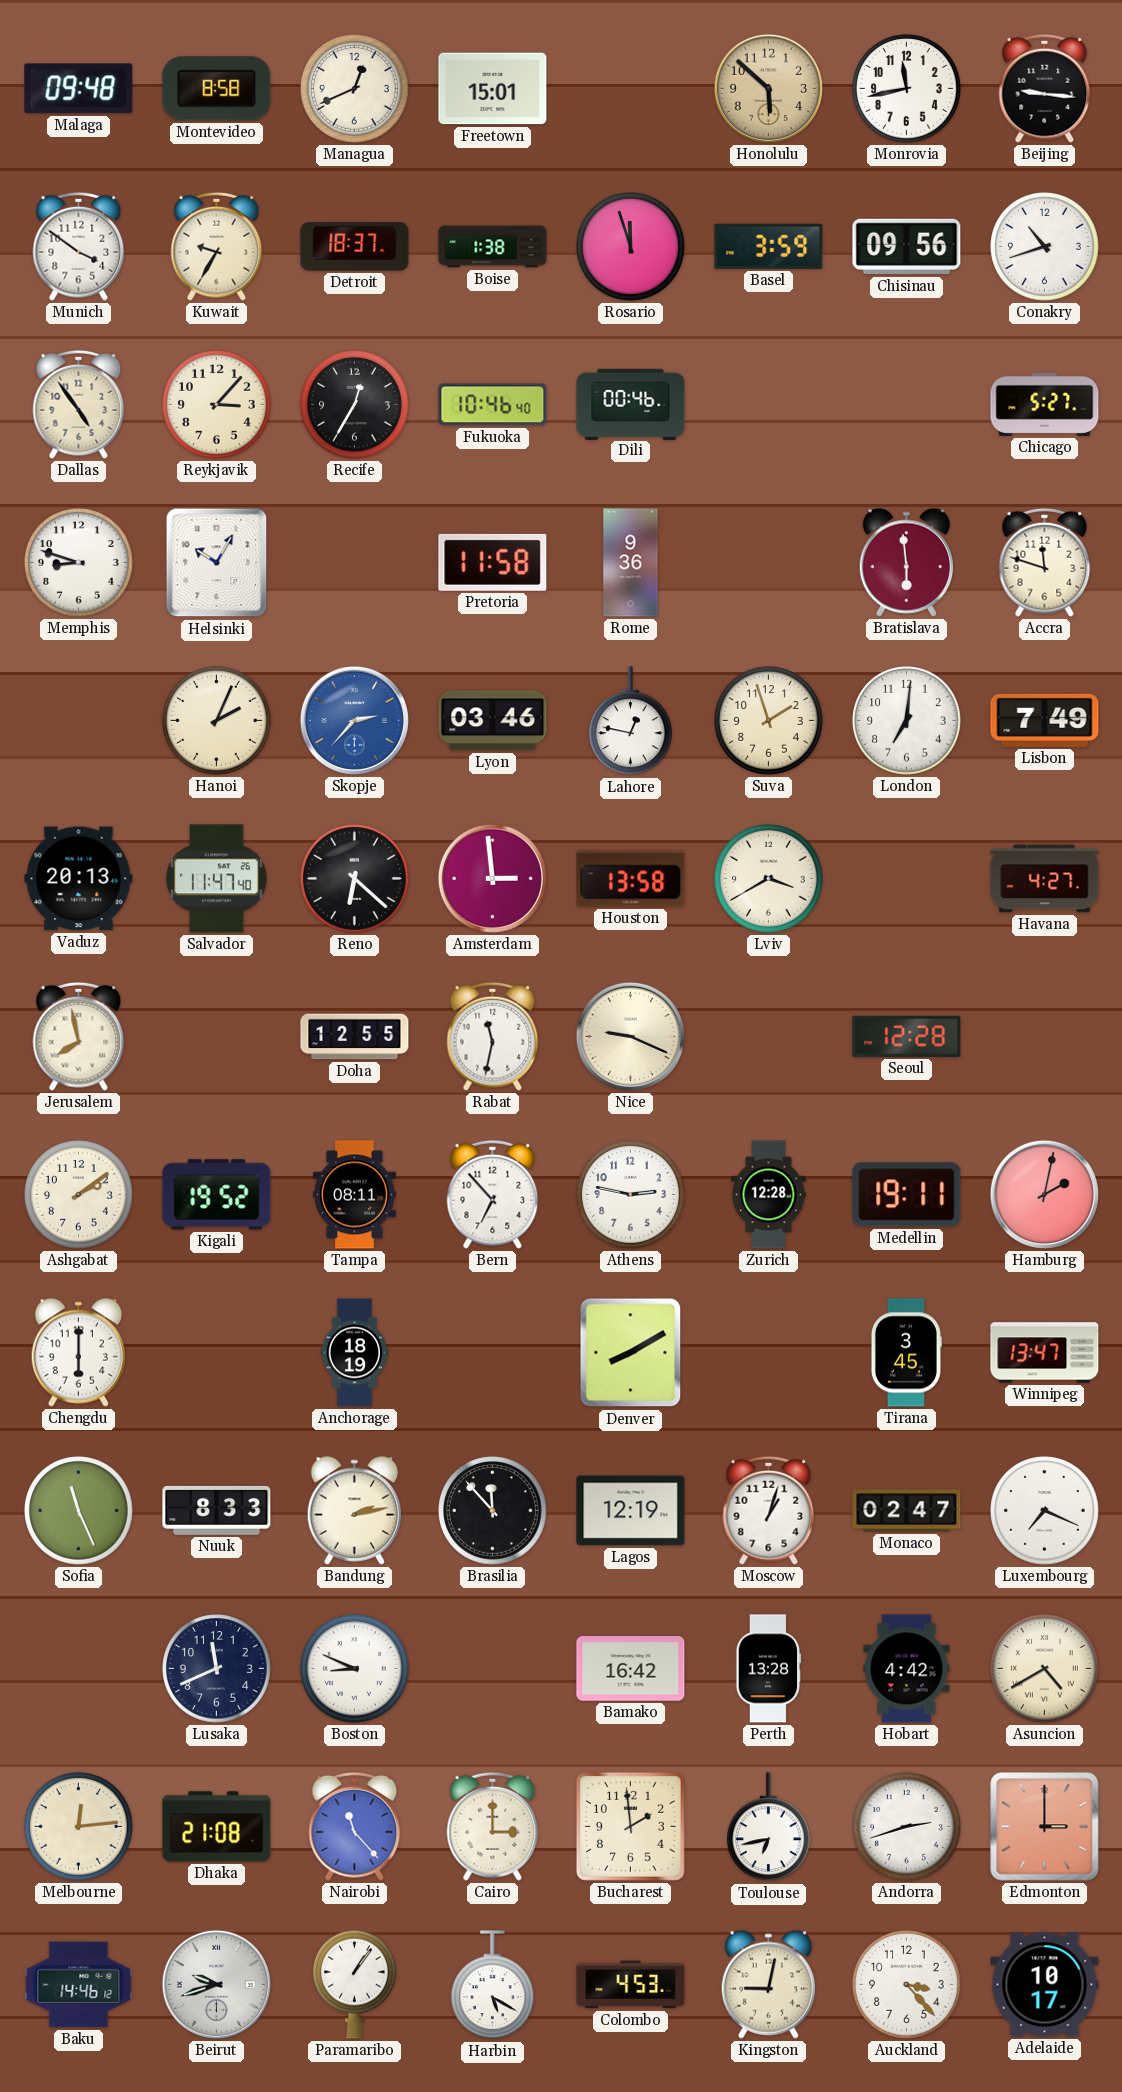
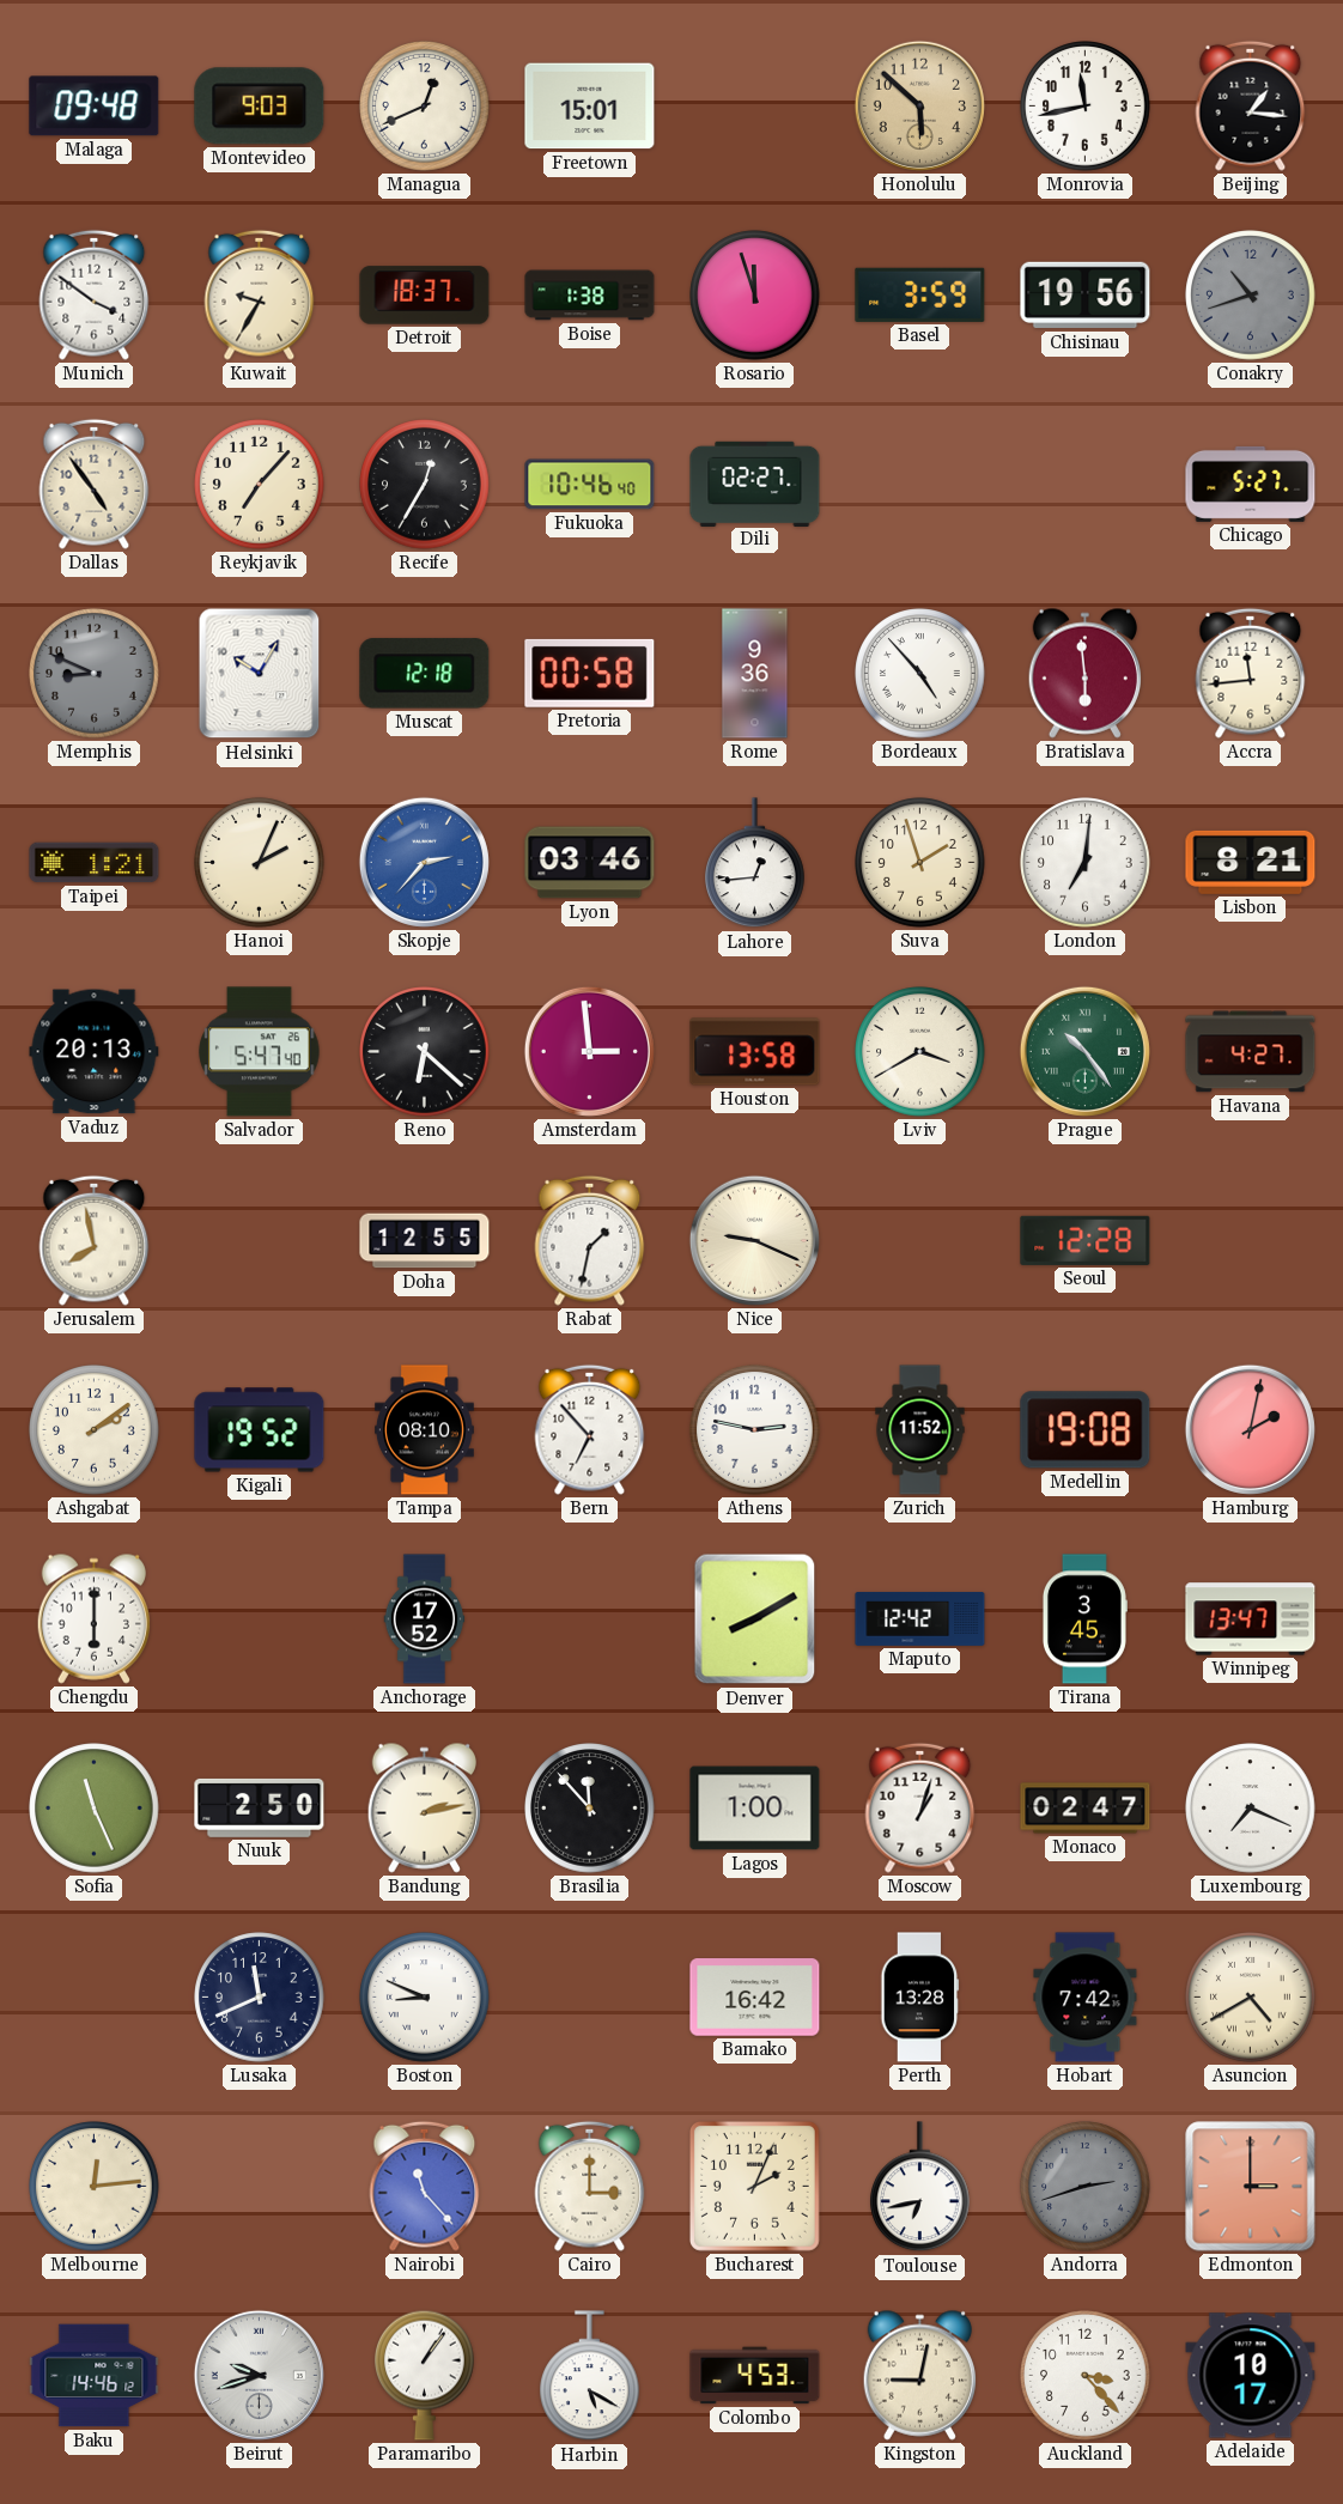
Montevideo: 8:58 -> 9:03
Beijing: 9:16 -> 1:16
Chisinau: 09:56 -> 19:56
Conakry dial: white -> grey
Reykjavik: 3:07 -> 7:07
Dili: 00:46 -> 02:27
Memphis: 8:48 -> 8:49
Memphis dial: white -> grey
Muscat: none -> 12:18
Pretoria: 11:58 -> 00:58
Bordeaux: none -> 4:53
Accra: 11:48 -> 11:44
Taipei: none -> 1:21
Lahore: 12:47 -> 12:44
Lisbon: 7:49 -> 8:21
Salvador: 11:47 -> 5:47
Prague: none -> 10:24
Rabat: 11:32 -> 1:32
Tampa: 08:11 -> 08:10
Zurich: 12:28 -> 11:52
Medellin: 19:11 -> 19:08
Anchorage: 18:19 -> 17:52
Maputo: none -> 12:42
Nuuk: 8:33 -> 2:50
Lagos: 12:19 -> 1:00
Hobart: 4:42 -> 7:42
Dhaka: 21:08 -> none
Bucharest: 1:59 -> 2:04
Andorra dial: white -> grey
